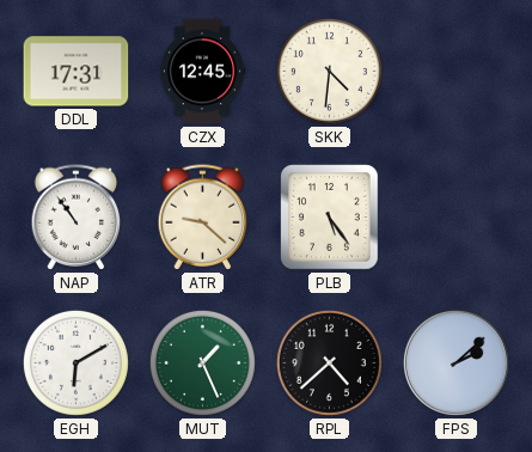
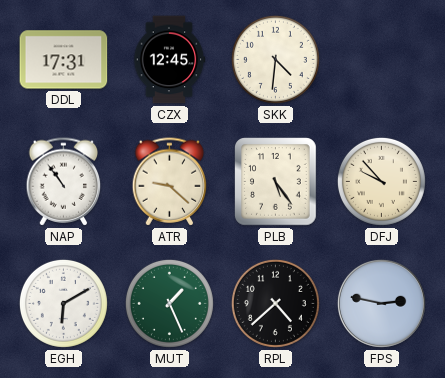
DFJ: none -> 9:53
FPS: 2:08 -> 2:47
